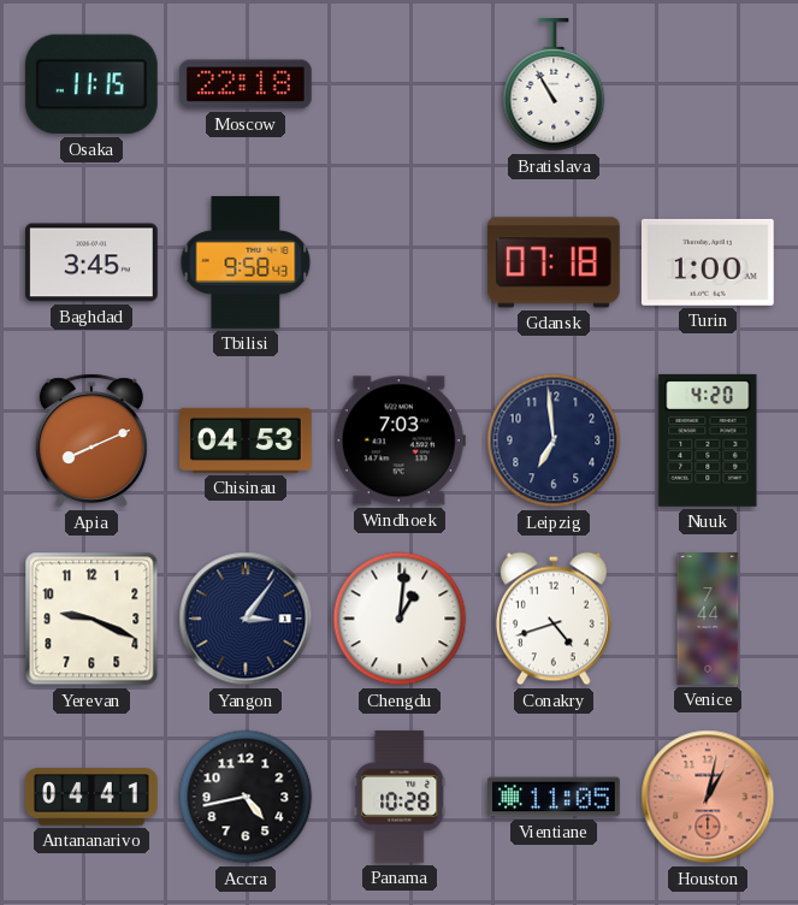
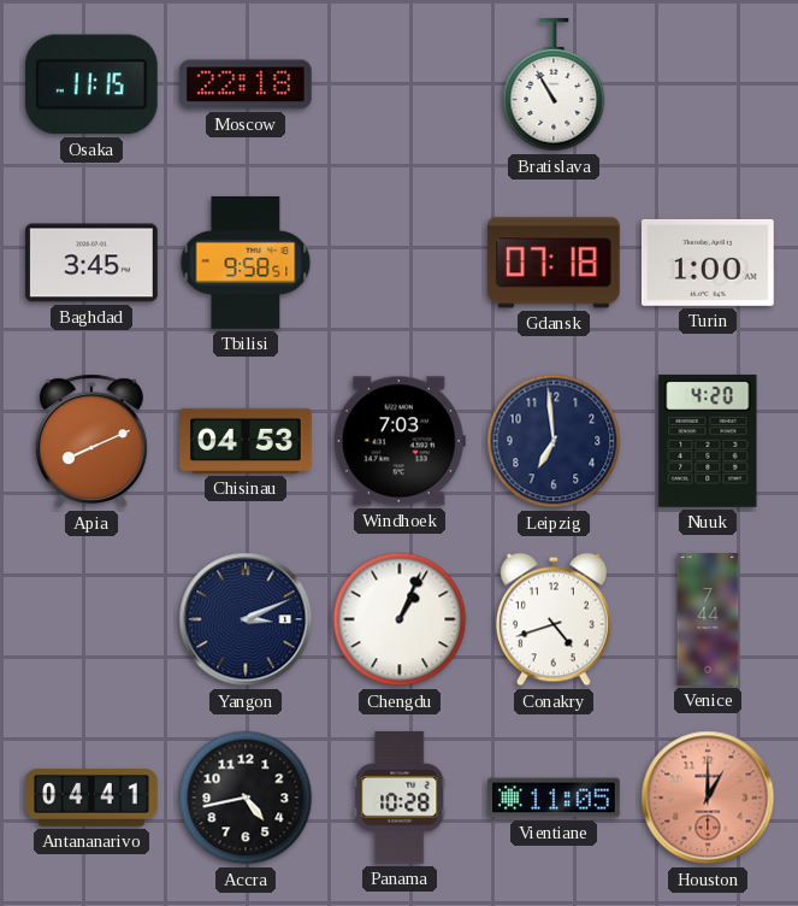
Tbilisi: 9:58:43 -> 9:58:51
Yerevan: 9:19 -> none
Yangon: 3:06 -> 3:11
Chengdu: 1:01 -> 1:04
Houston: 1:02 -> 1:00
